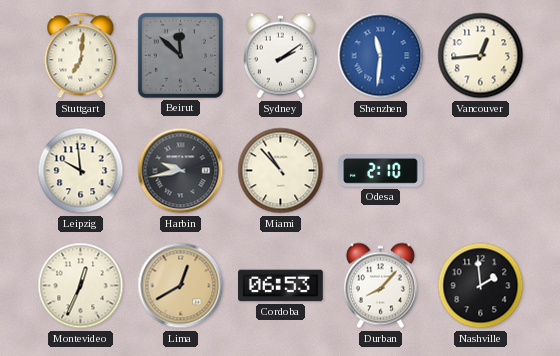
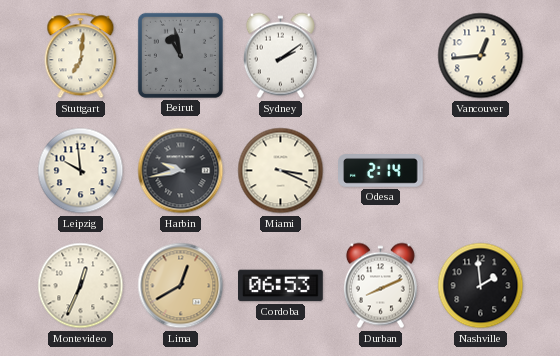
Beirut: 11:52 -> 10:58
Shenzhen: 11:31 -> none
Miami: 10:53 -> 3:19
Odesa: 2:10 -> 2:14
Durban: 8:07 -> 8:11
